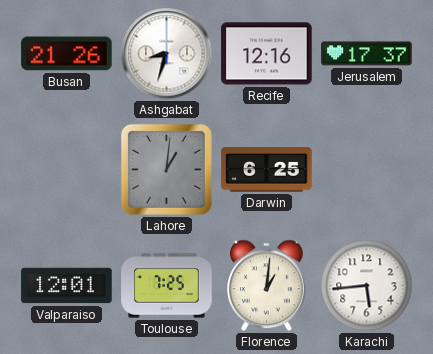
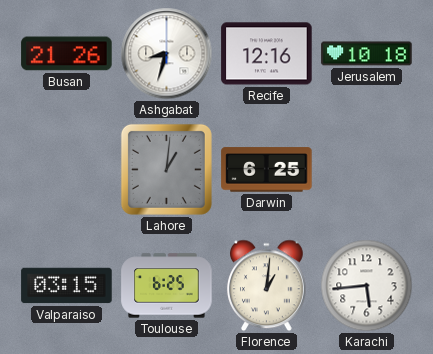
Jerusalem: 17:37 -> 10:18
Valparaiso: 12:01 -> 03:15
Toulouse: 7:25 -> 6:25
